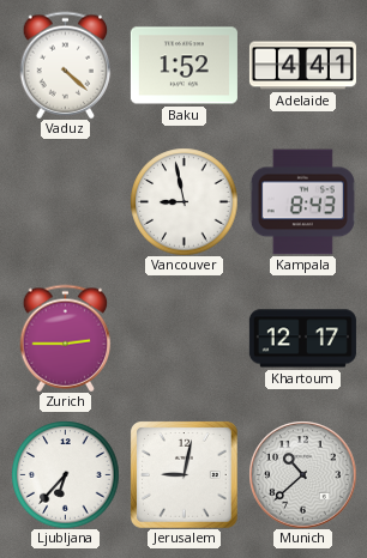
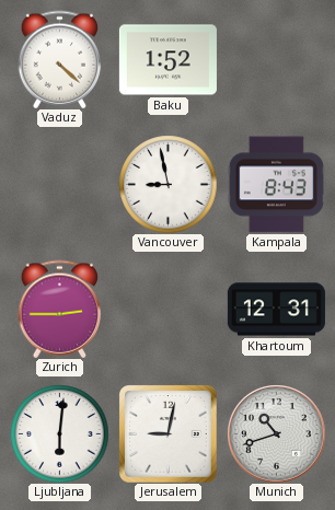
Adelaide: 4:41 -> none
Khartoum: 12:17 -> 12:31
Ljubljana: 6:37 -> 6:01
Munich: 10:38 -> 10:42
